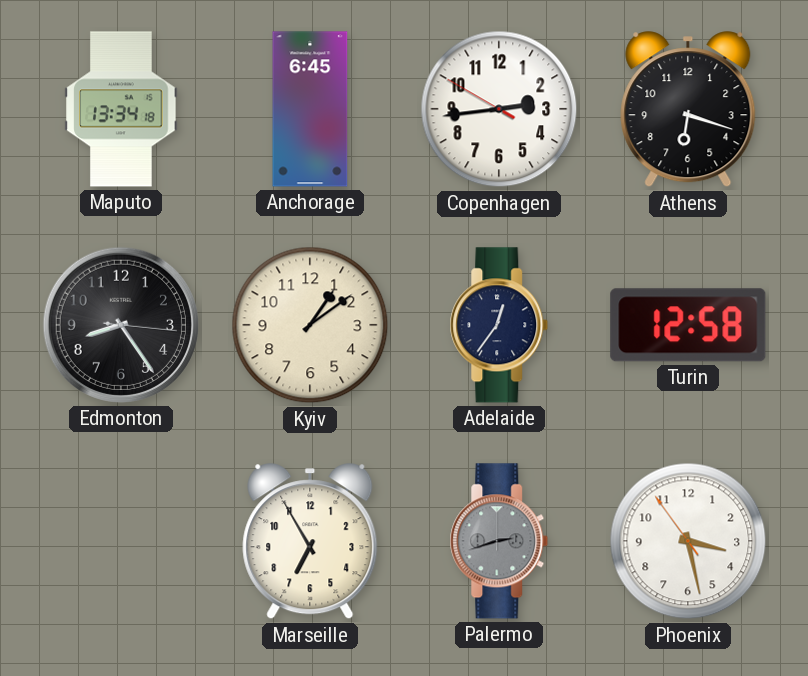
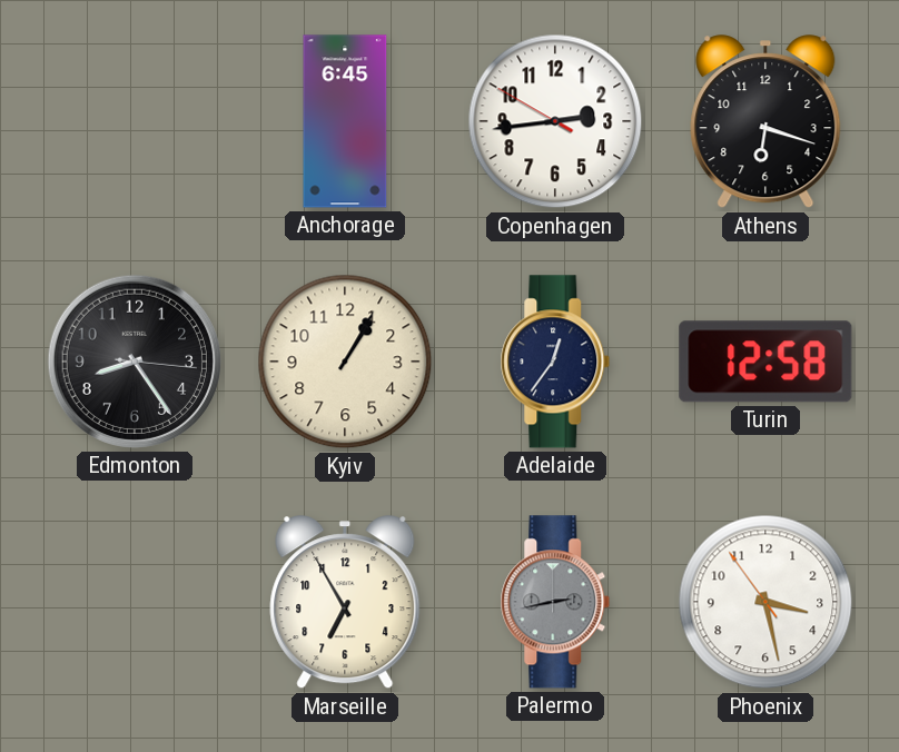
Maputo: 13:34 -> none
Kyiv: 1:09 -> 1:05
Palermo: 2:42 -> 2:43
